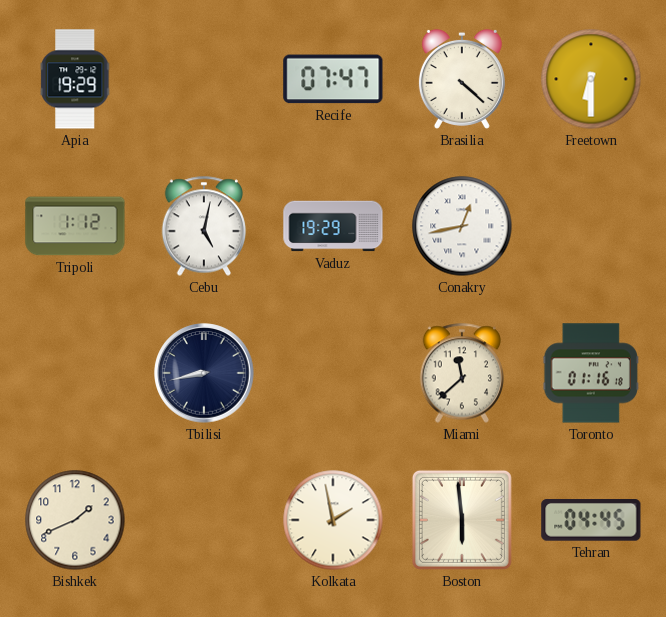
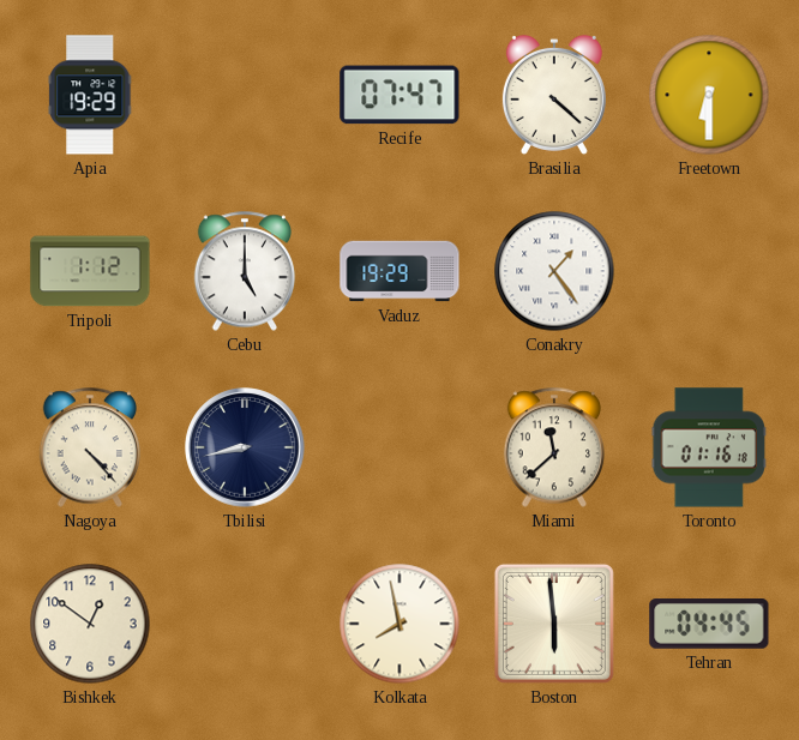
Cebu: 5:02 -> 5:00
Conakry: 12:43 -> 1:24
Nagoya: none -> 4:23
Bishkek: 1:41 -> 12:51
Kolkata: 1:58 -> 7:58
